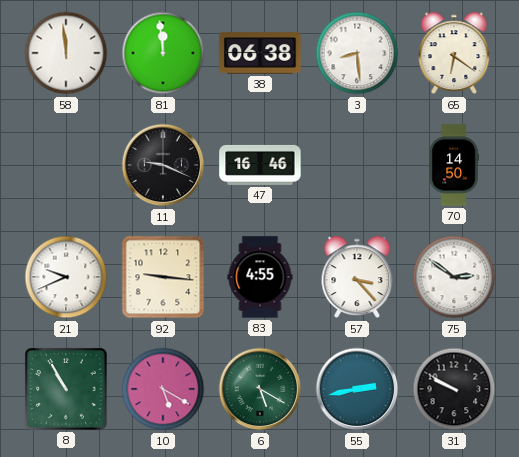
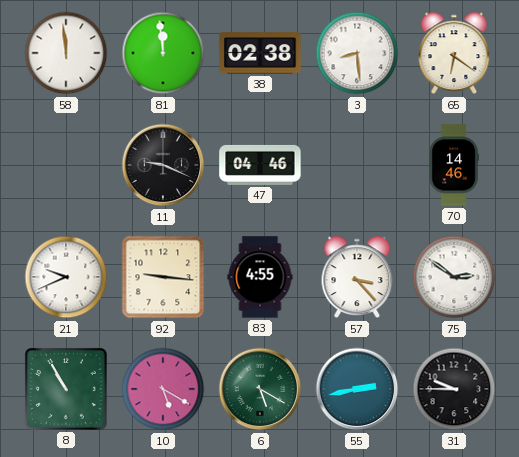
38: 06:38 -> 02:38
47: 16:46 -> 04:46
70: 14:50 -> 14:46
31: 9:50 -> 9:45
